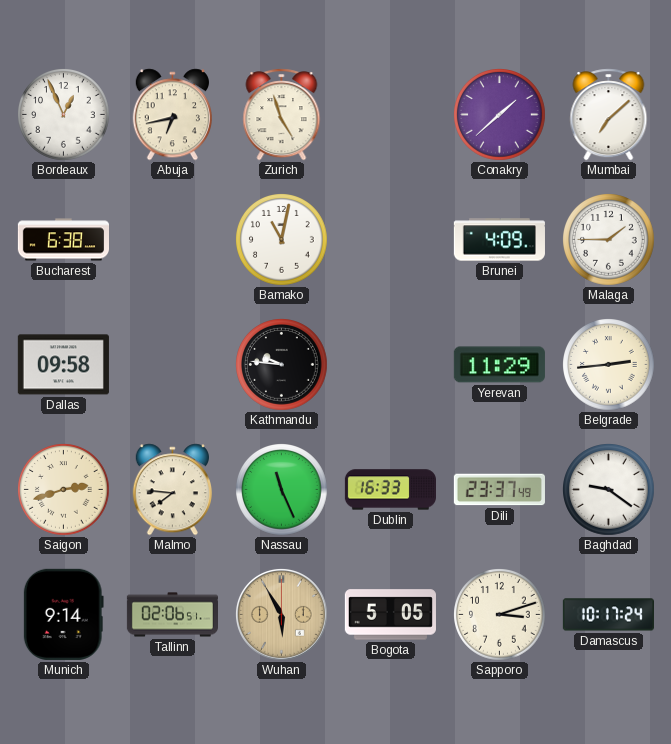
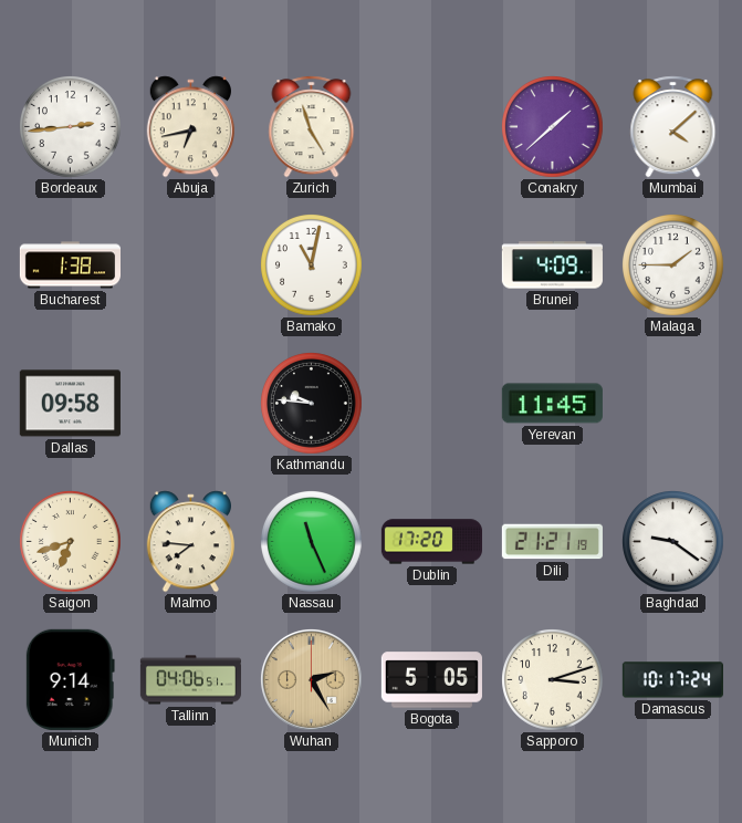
Bordeaux: 12:56 -> 2:44
Mumbai: 7:08 -> 4:08
Bucharest: 6:38 -> 1:38
Yerevan: 11:29 -> 11:45
Belgrade: 2:44 -> none
Saigon: 2:42 -> 6:42
Dublin: 16:33 -> 17:20
Dili: 23:37 -> 21:21
Tallinn: 02:06 -> 04:06
Wuhan: 5:55 -> 2:25
